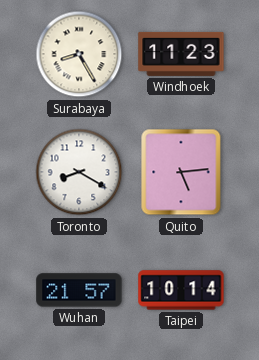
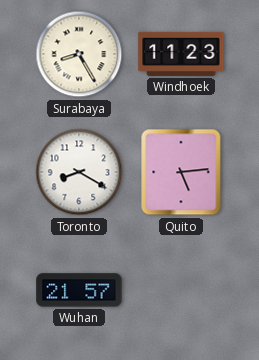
Taipei: 10:14 -> none
